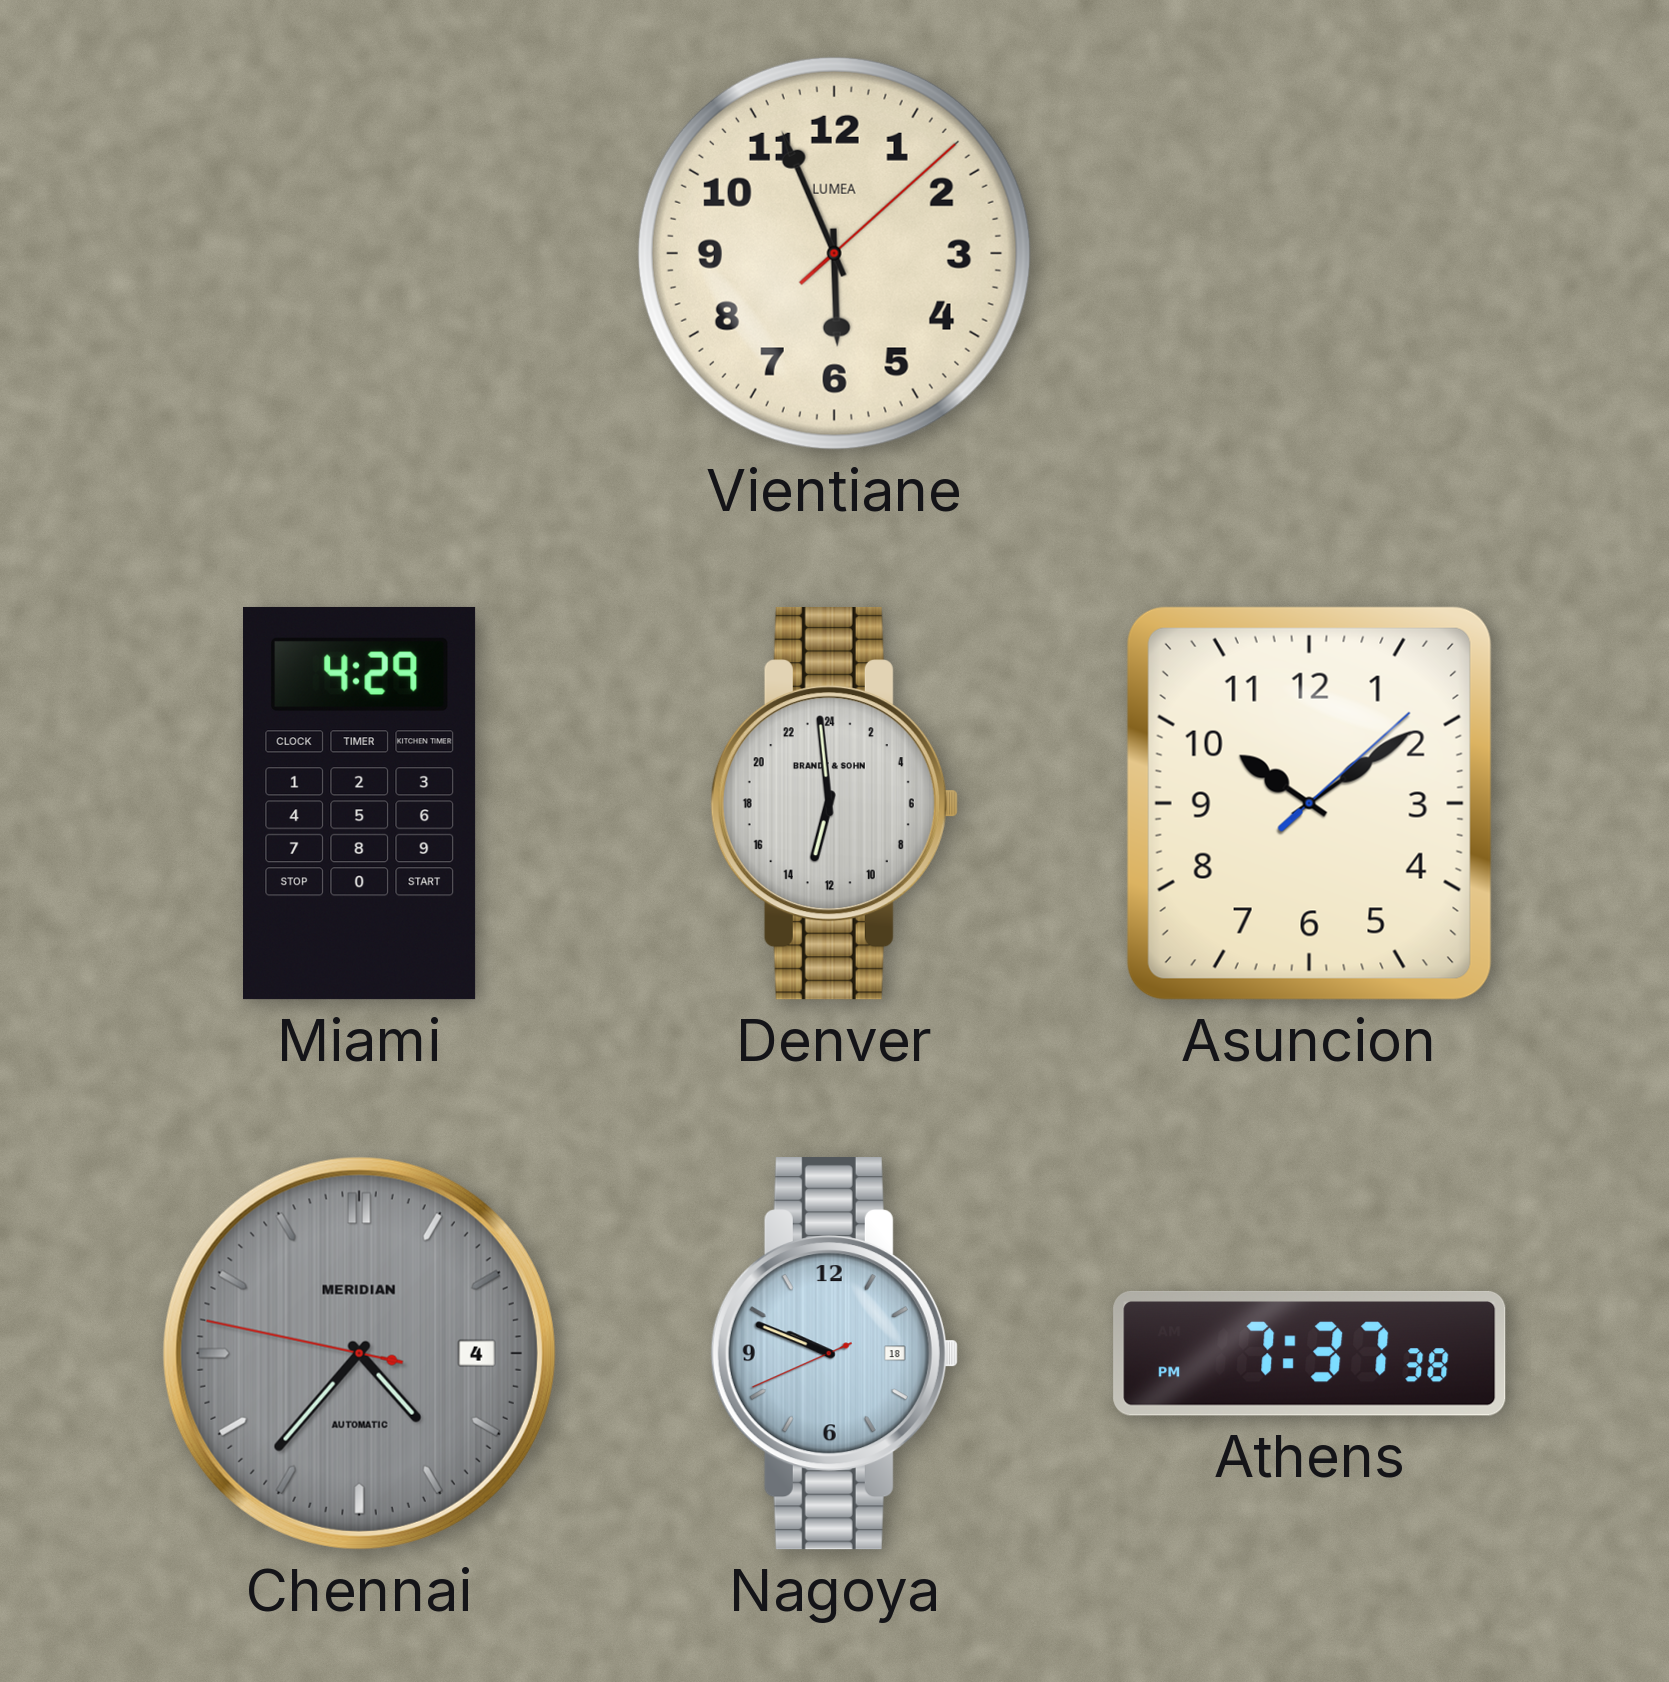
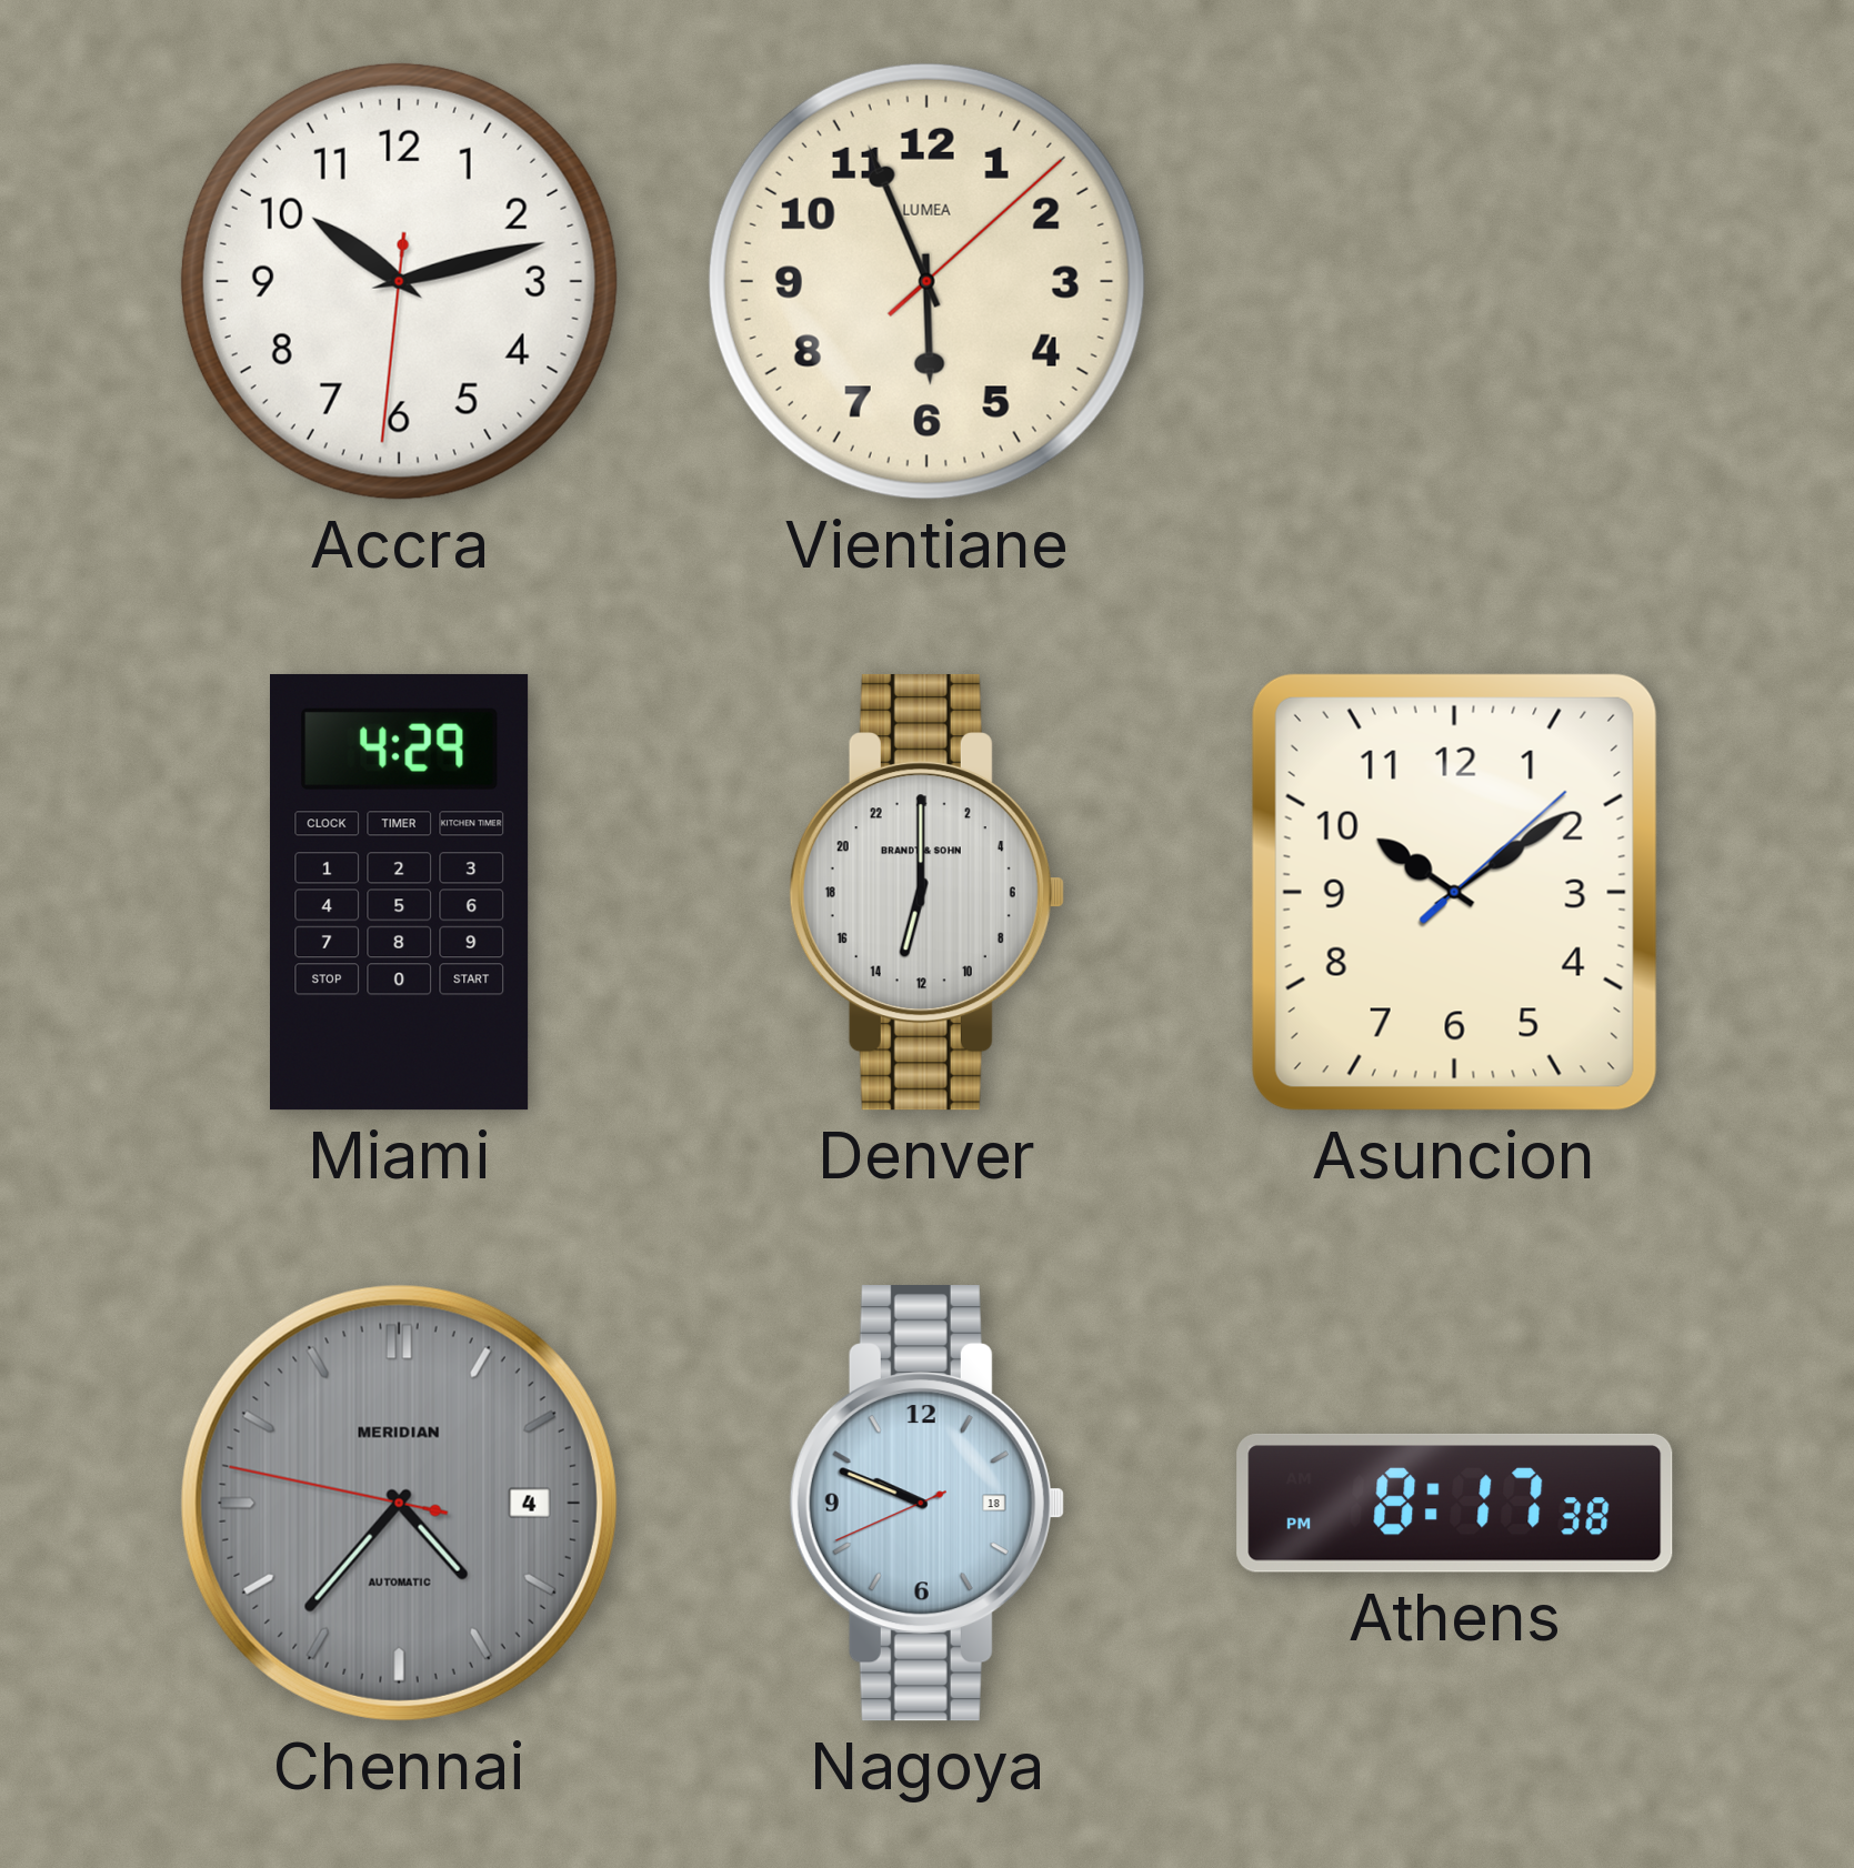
Accra: none -> 10:12
Denver: 12:59 -> 13:00
Athens: 7:37 -> 8:17
